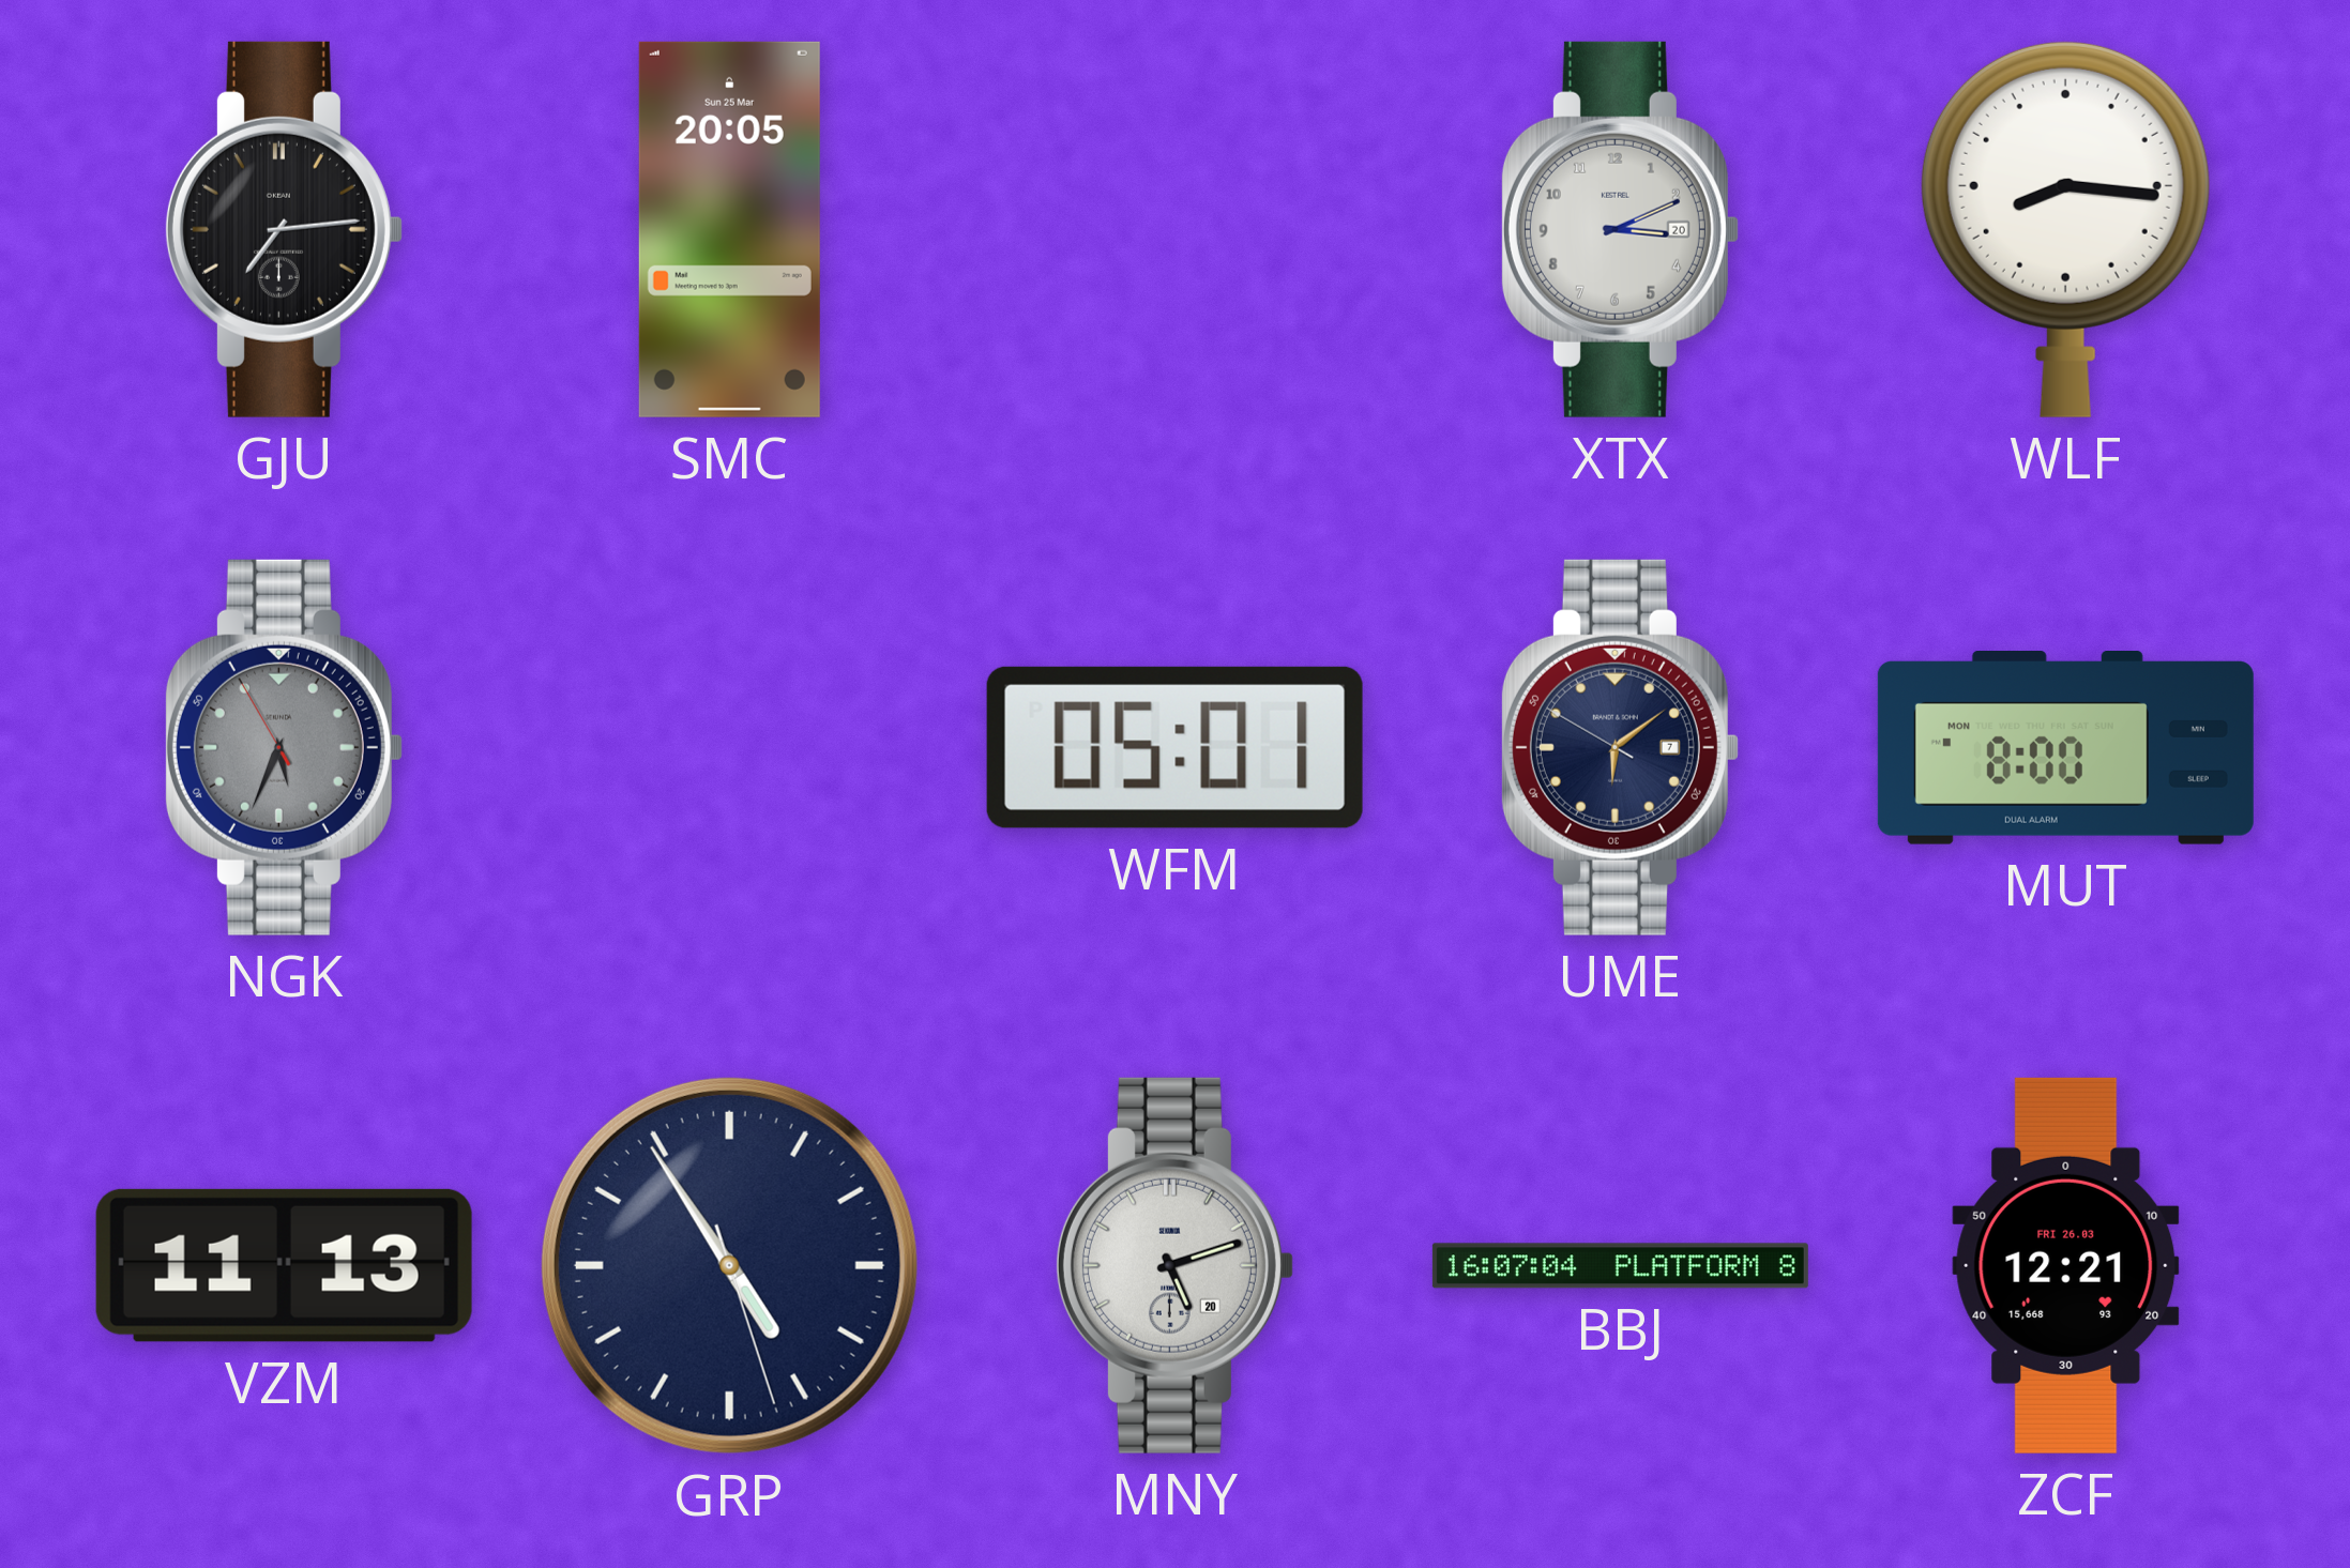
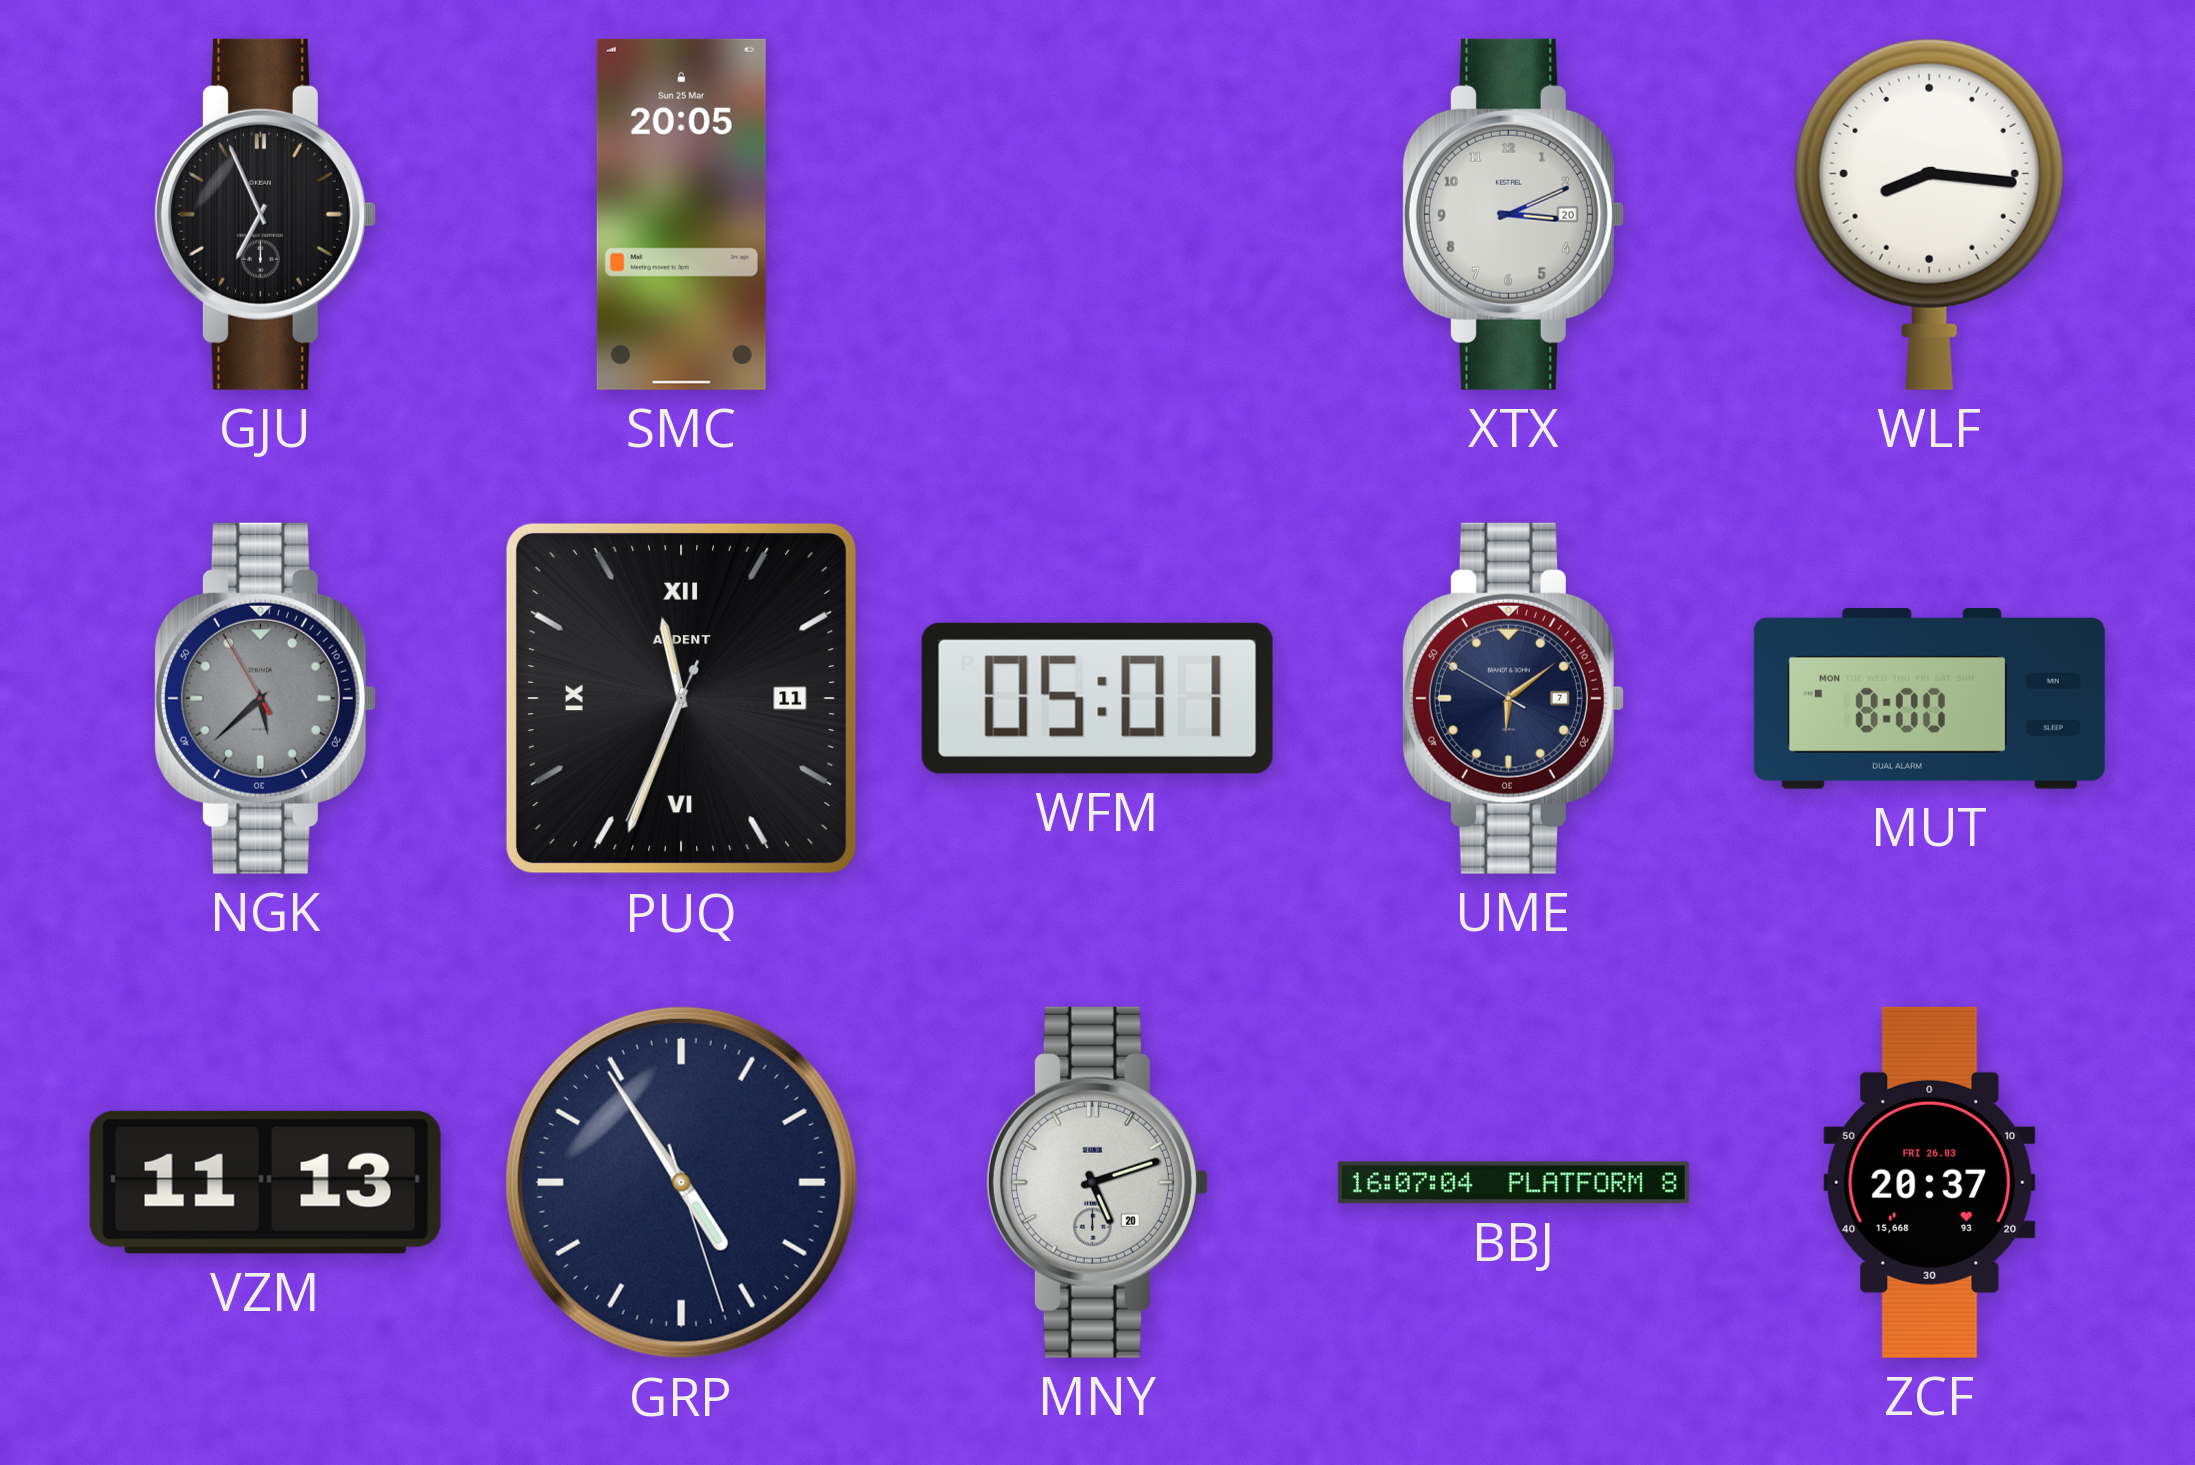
GJU: 7:14 -> 6:56
NGK: 5:33 -> 5:37
PUQ: none -> 11:33
ZCF: 12:21 -> 20:37
